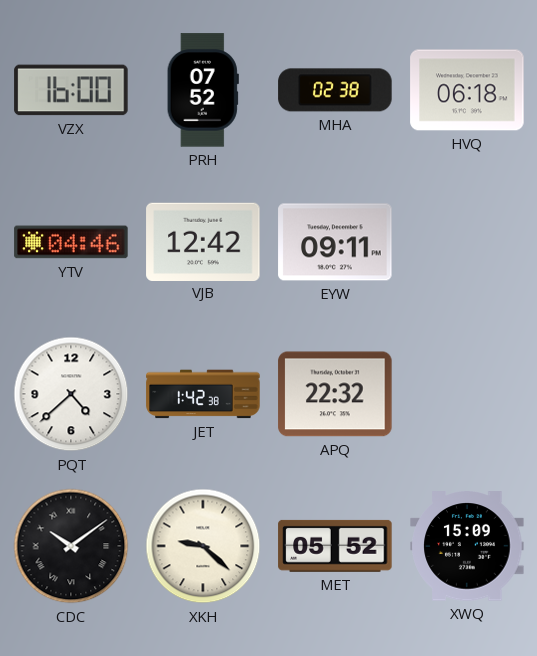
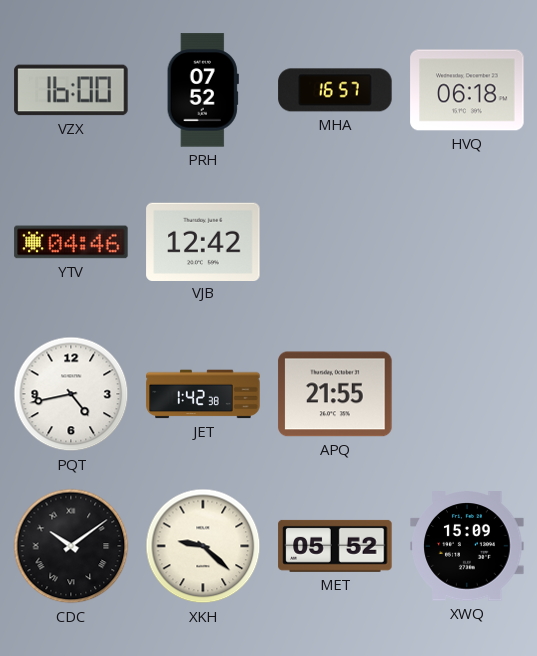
MHA: 02:38 -> 16:57
EYW: 09:11 -> none
PQT: 4:38 -> 4:43
APQ: 22:32 -> 21:55
